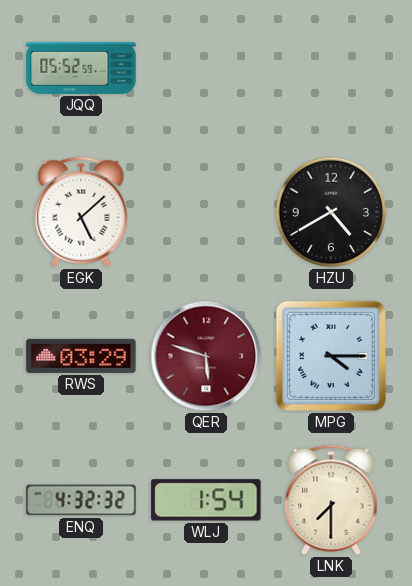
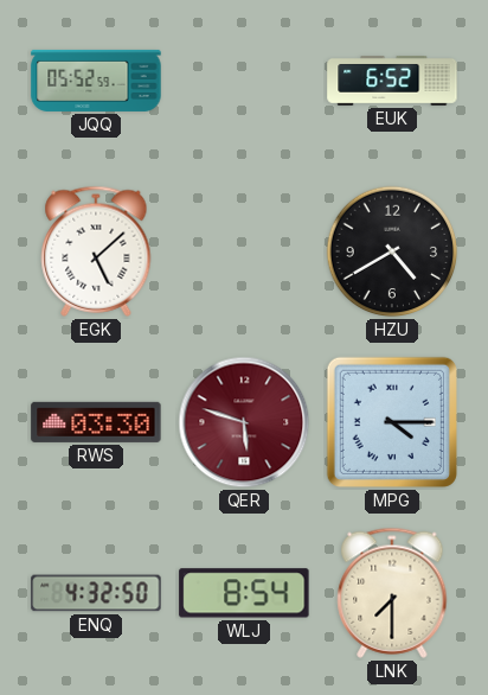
EUK: none -> 6:52
RWS: 03:29 -> 03:30
ENQ: 4:32:32 -> 4:32:50
WLJ: 1:54 -> 8:54
